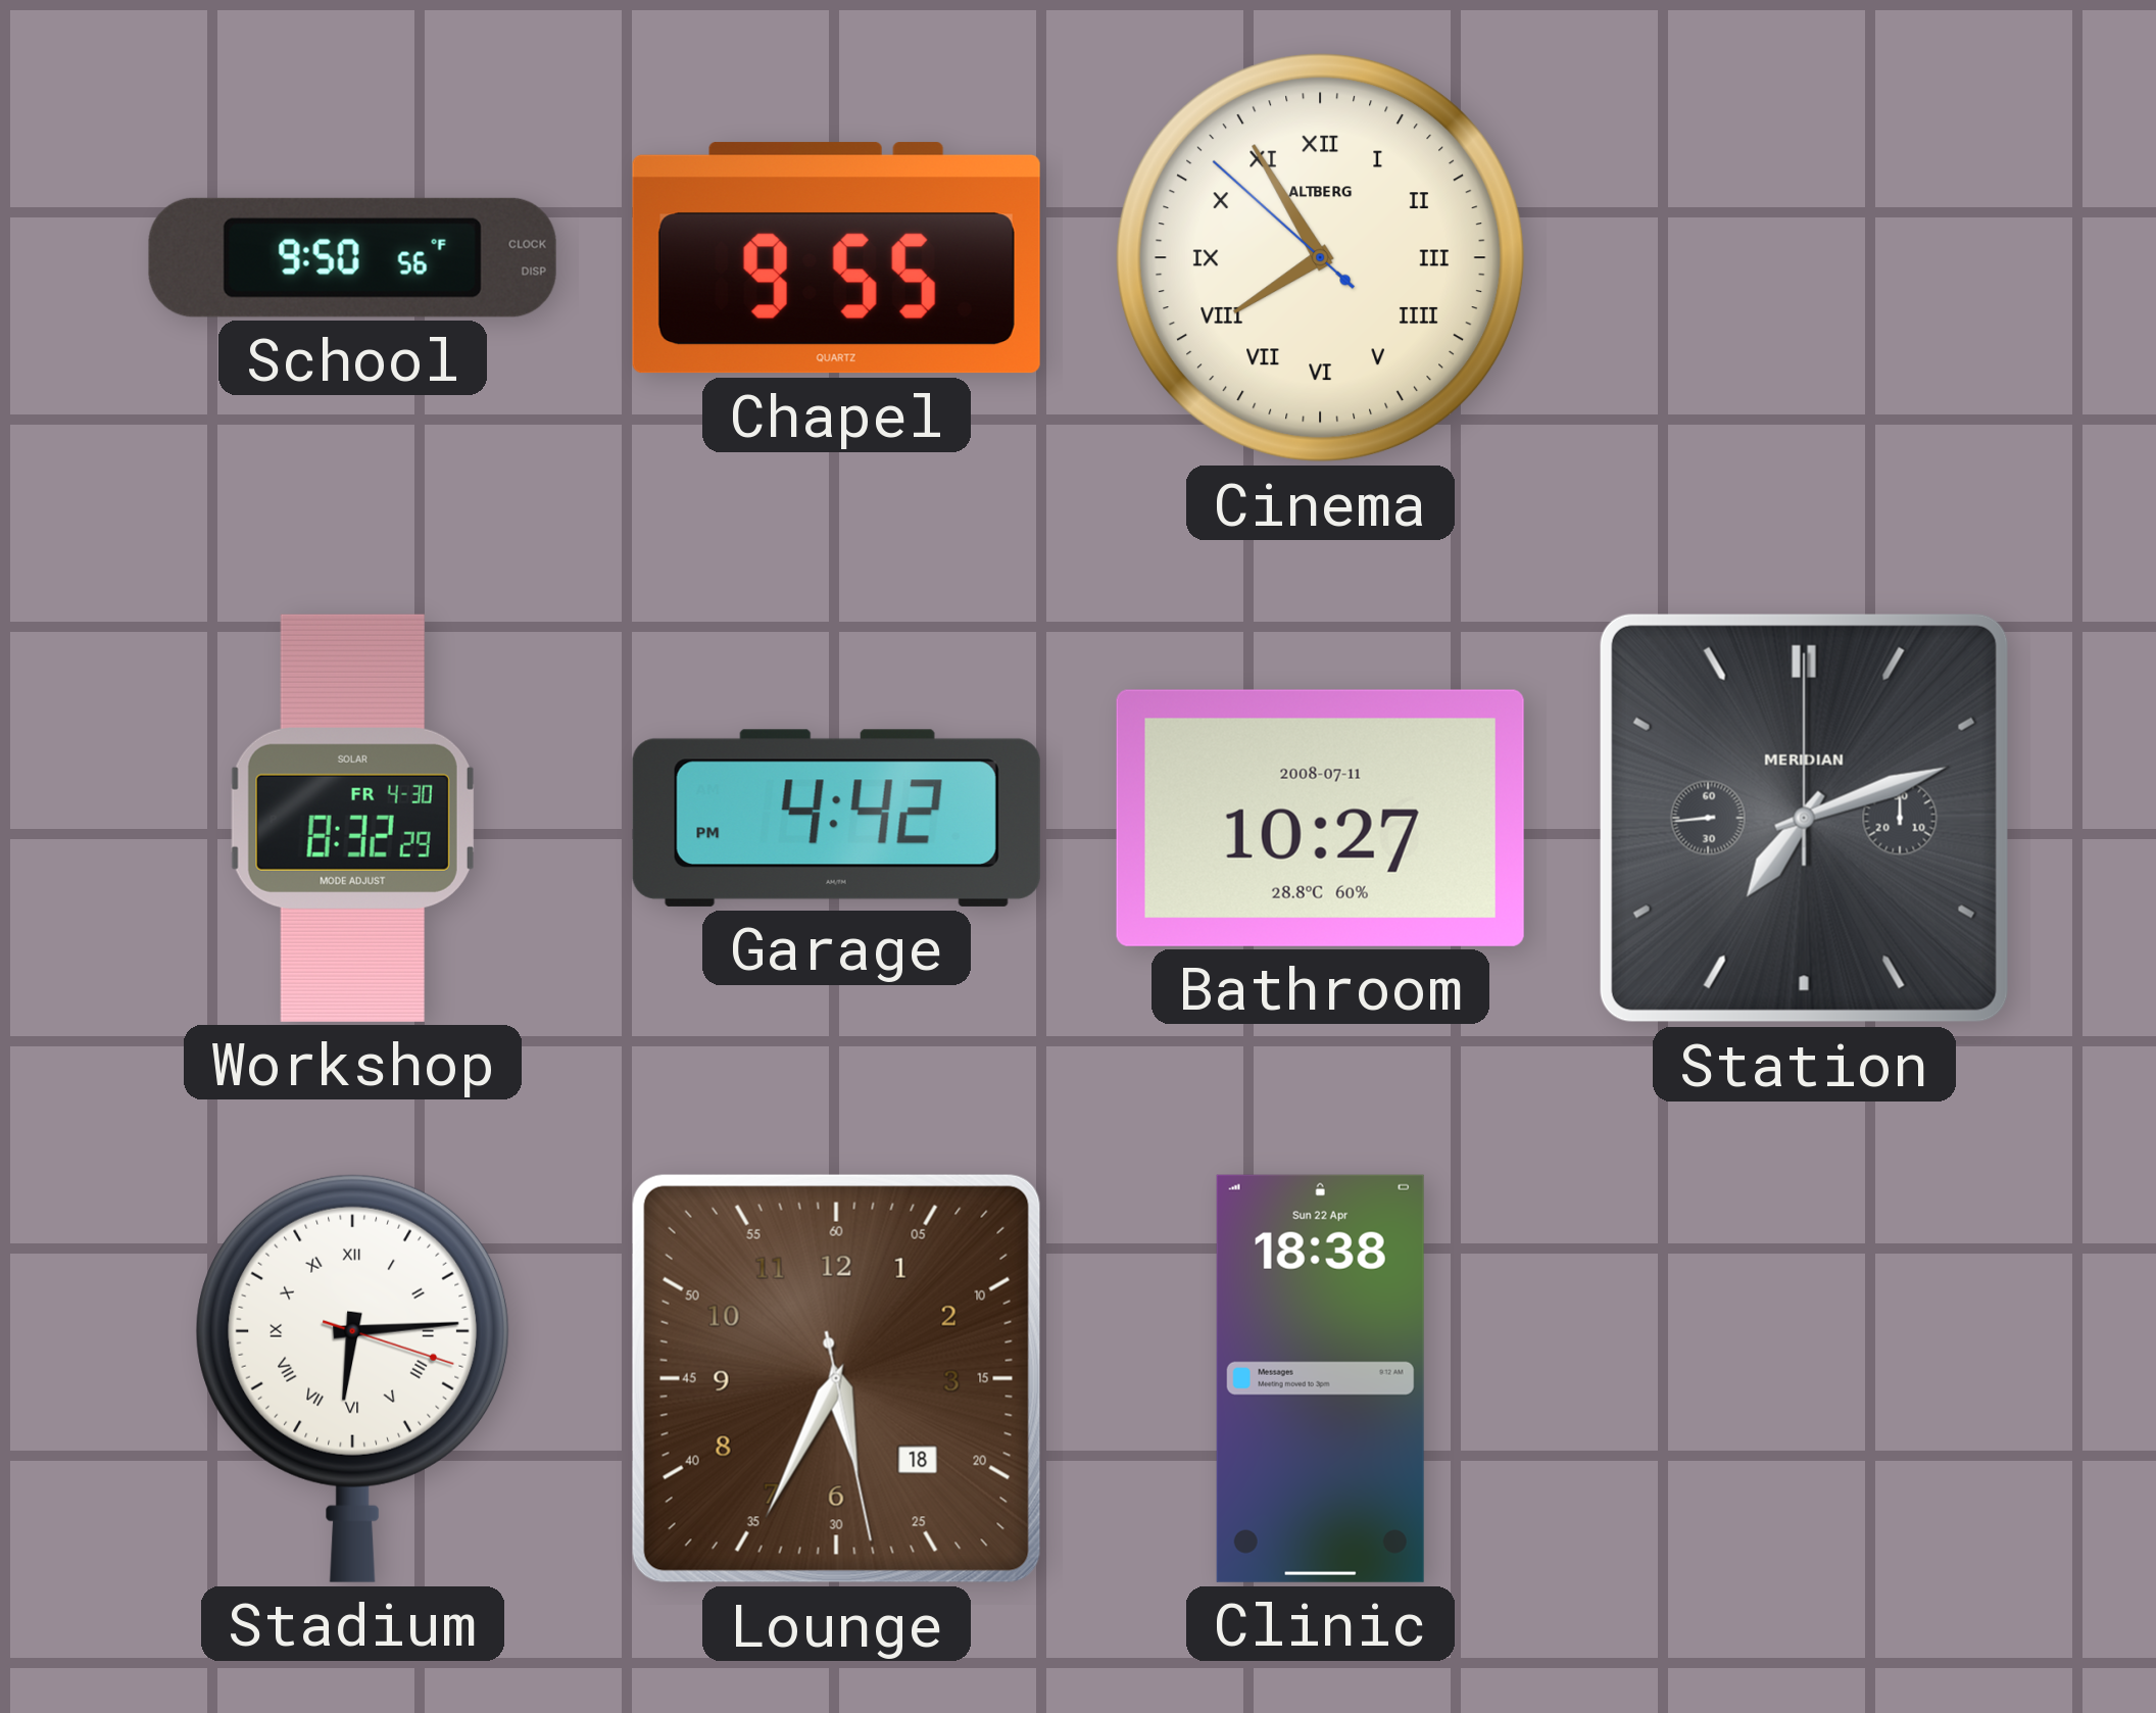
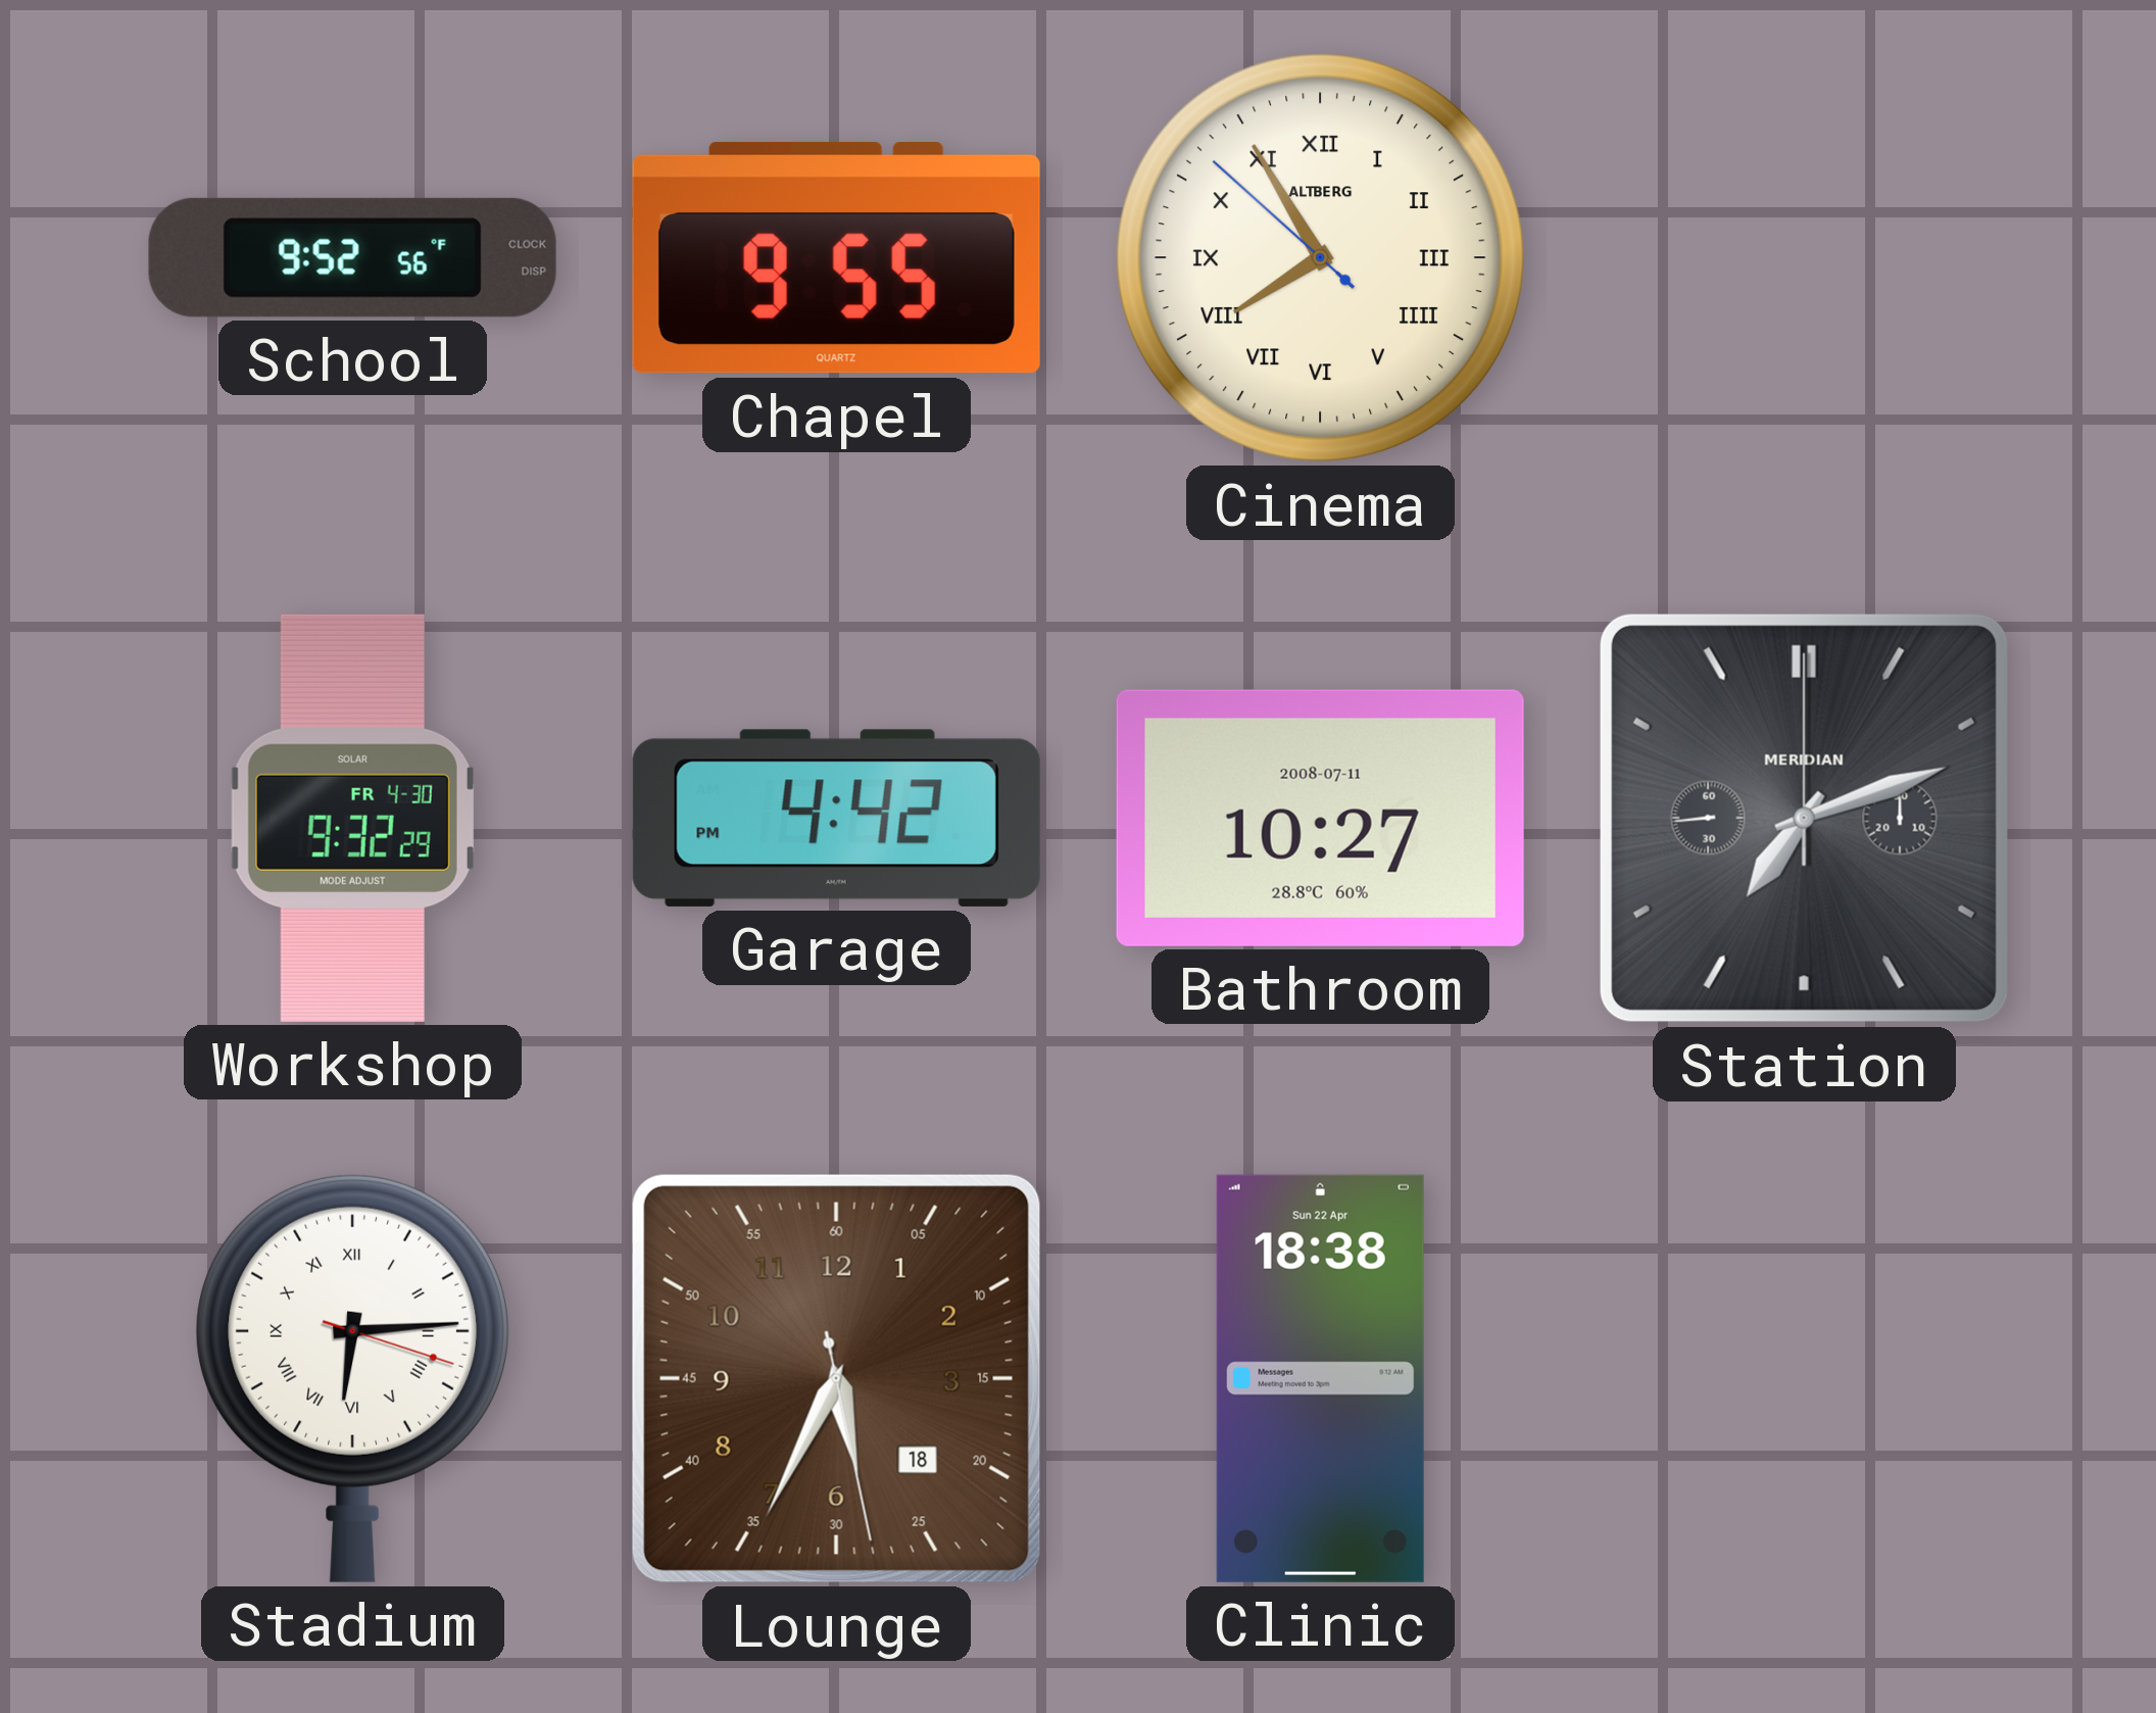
School: 9:50 -> 9:52
Workshop: 8:32 -> 9:32
